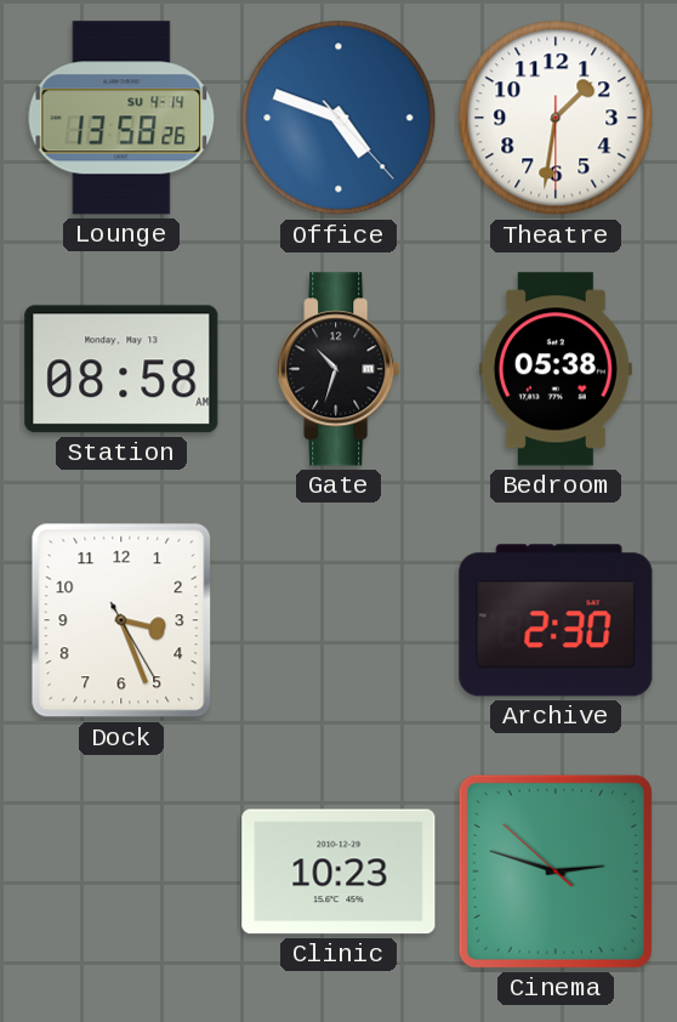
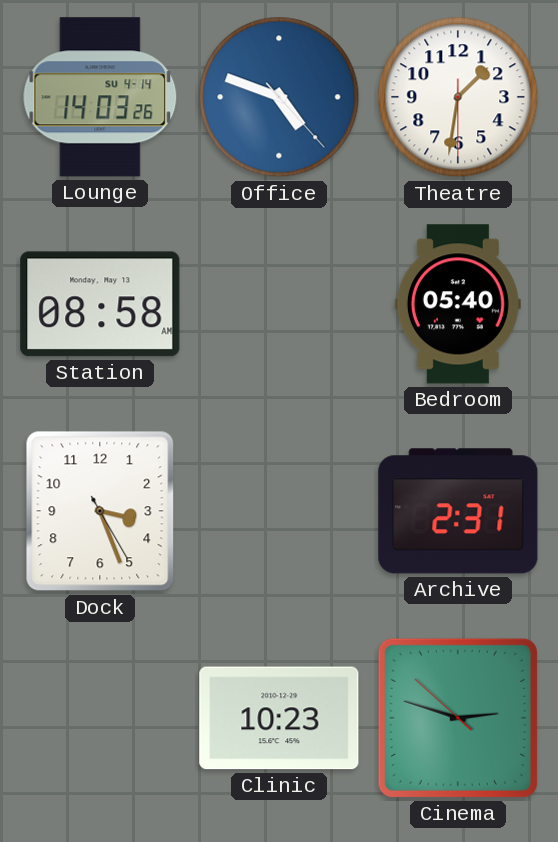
Lounge: 13:58 -> 14:03
Gate: 10:33 -> none
Bedroom: 05:38 -> 05:40
Archive: 2:30 -> 2:31
